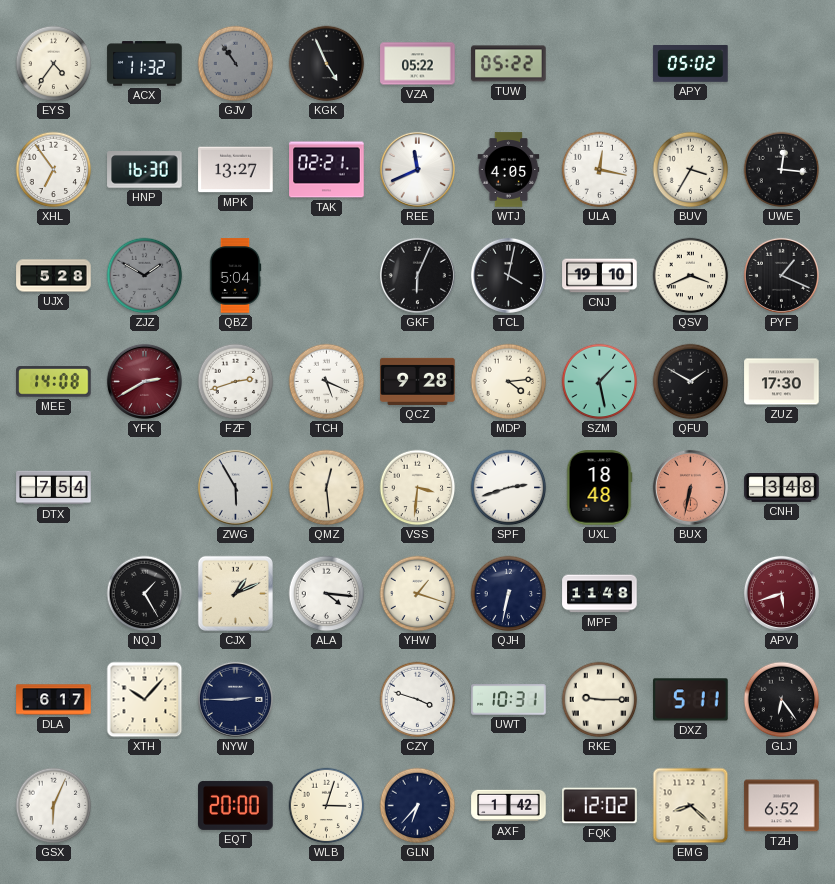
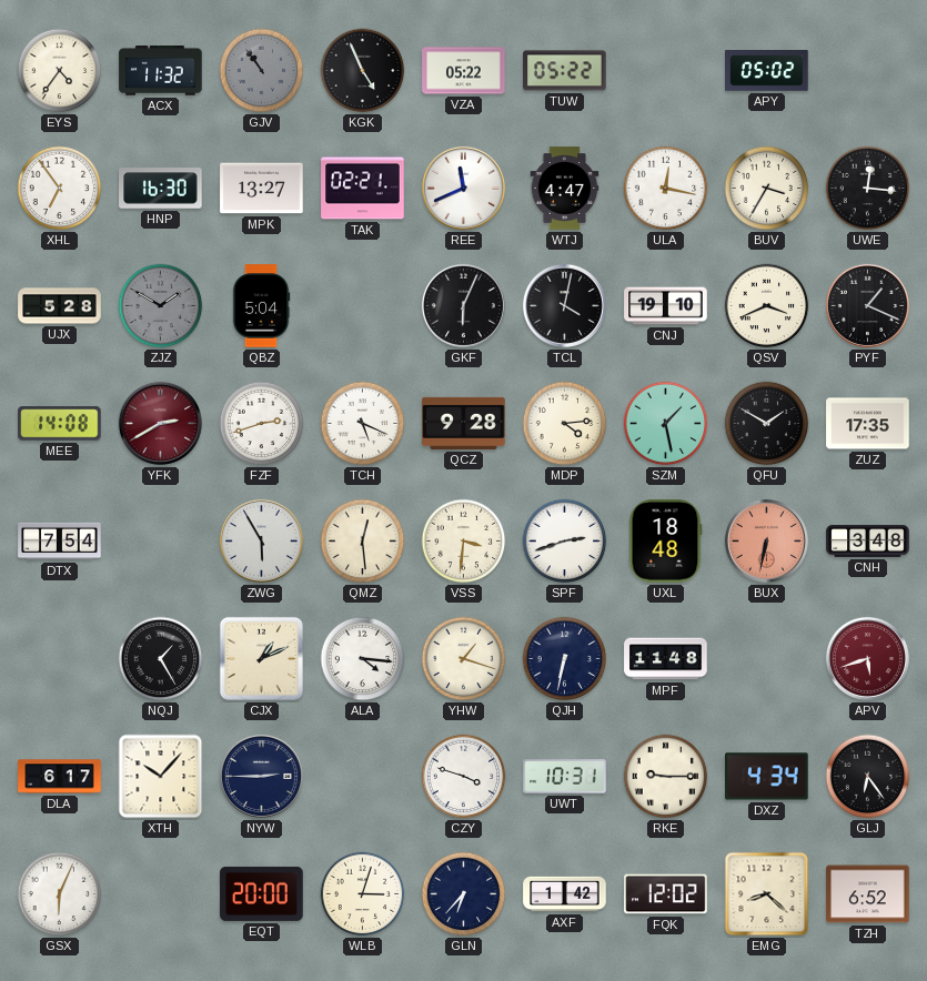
WTJ: 4:05 -> 4:47
ZUZ: 17:30 -> 17:35
DXZ: 5:11 -> 4:34
